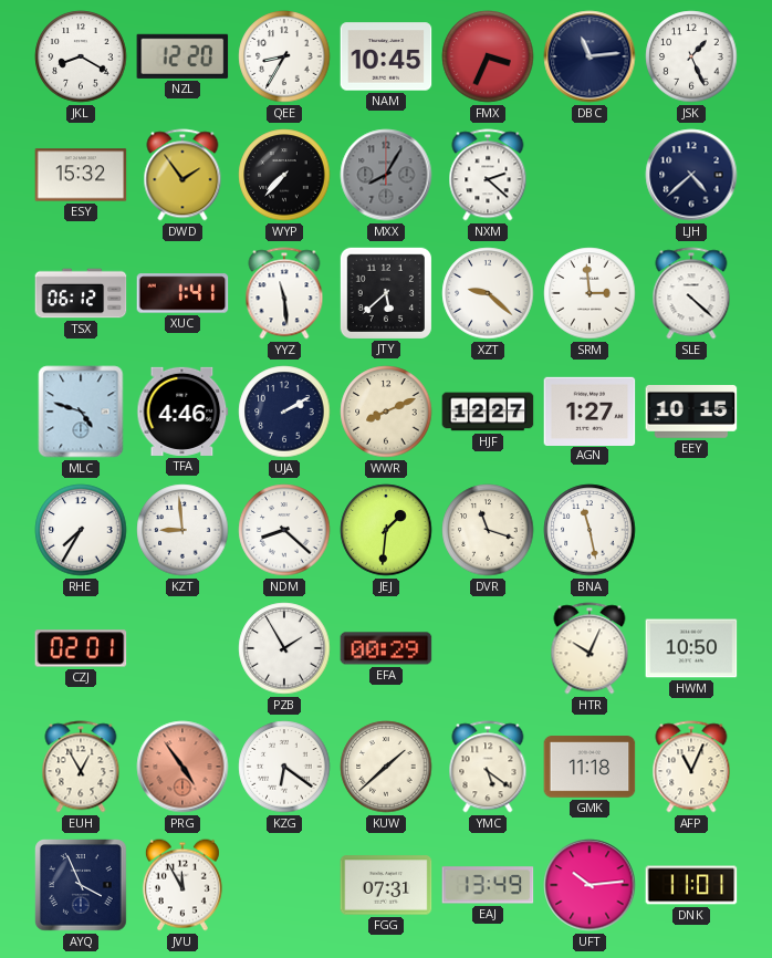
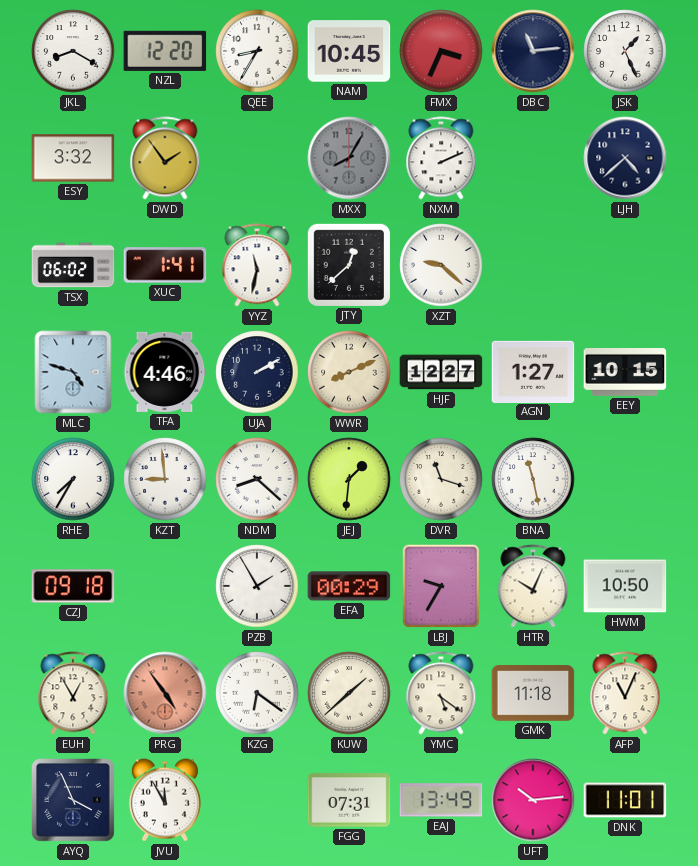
ESY: 15:32 -> 3:32
WYP: 7:37 -> none
NXM: 2:22 -> 2:11
TSX: 06:12 -> 06:02
YYZ: 11:29 -> 11:32
JTY: 5:38 -> 12:38
SRM: 2:59 -> none
SLE: 4:22 -> none
CZJ: 02:01 -> 09:18
LBJ: none -> 9:35
